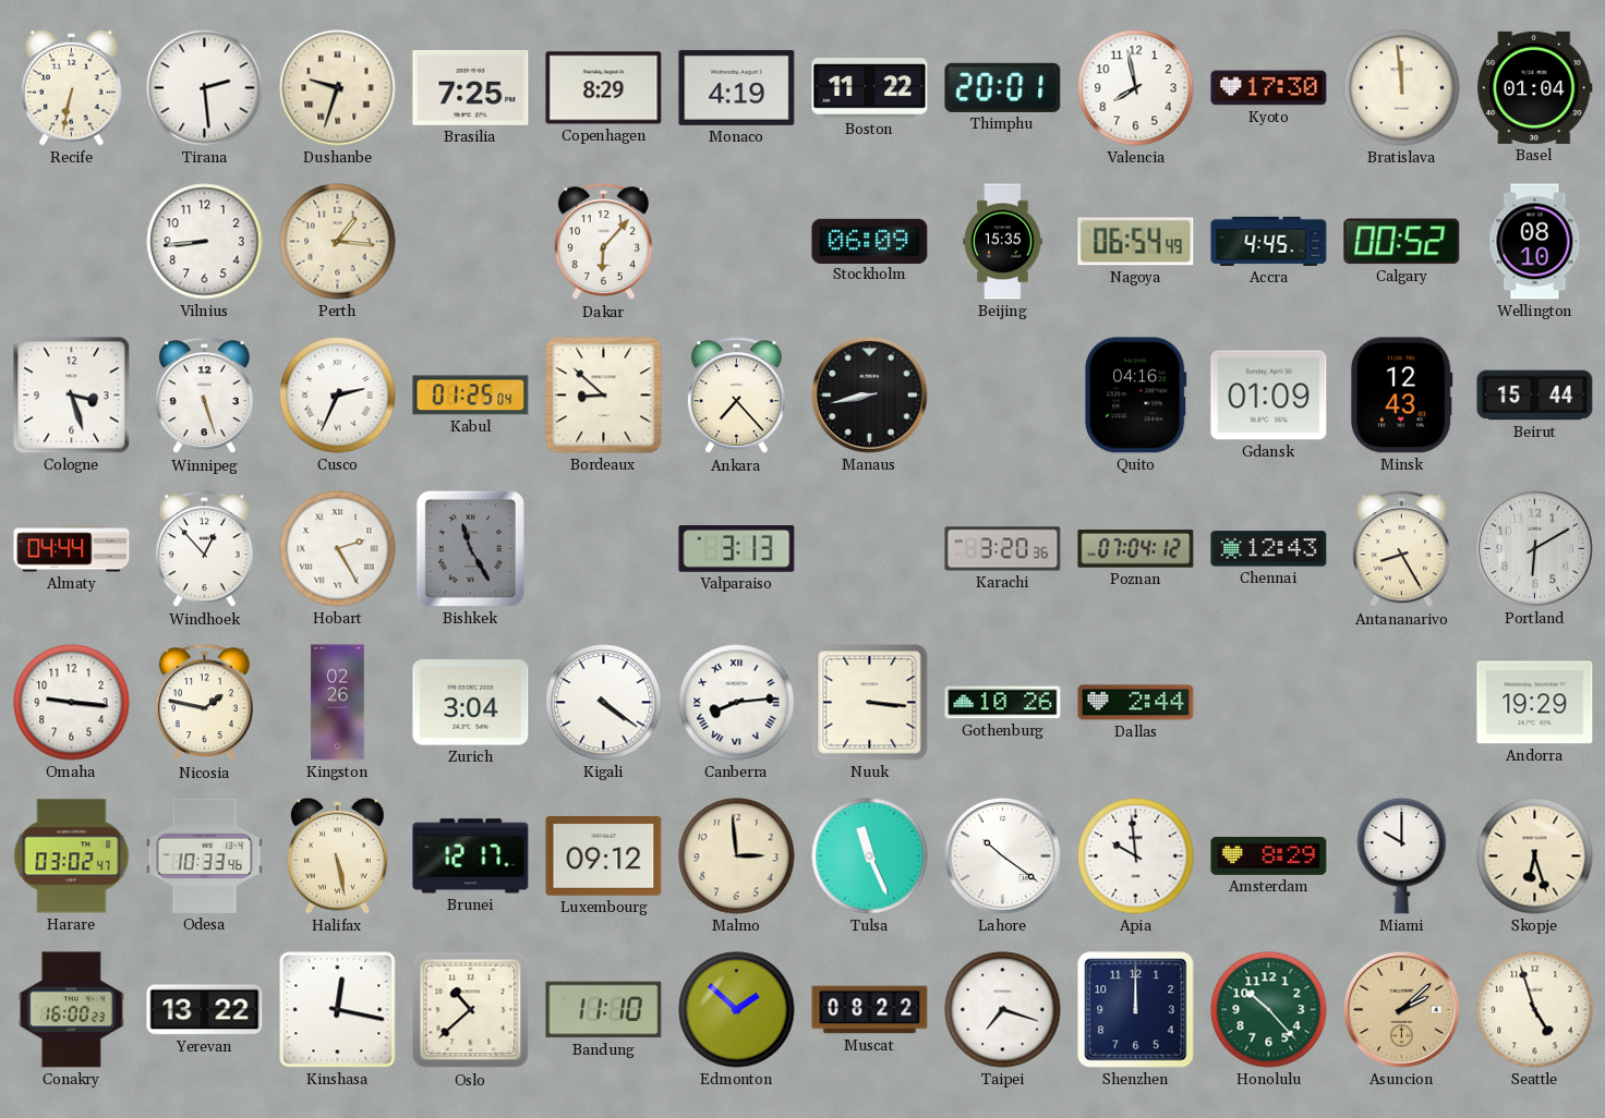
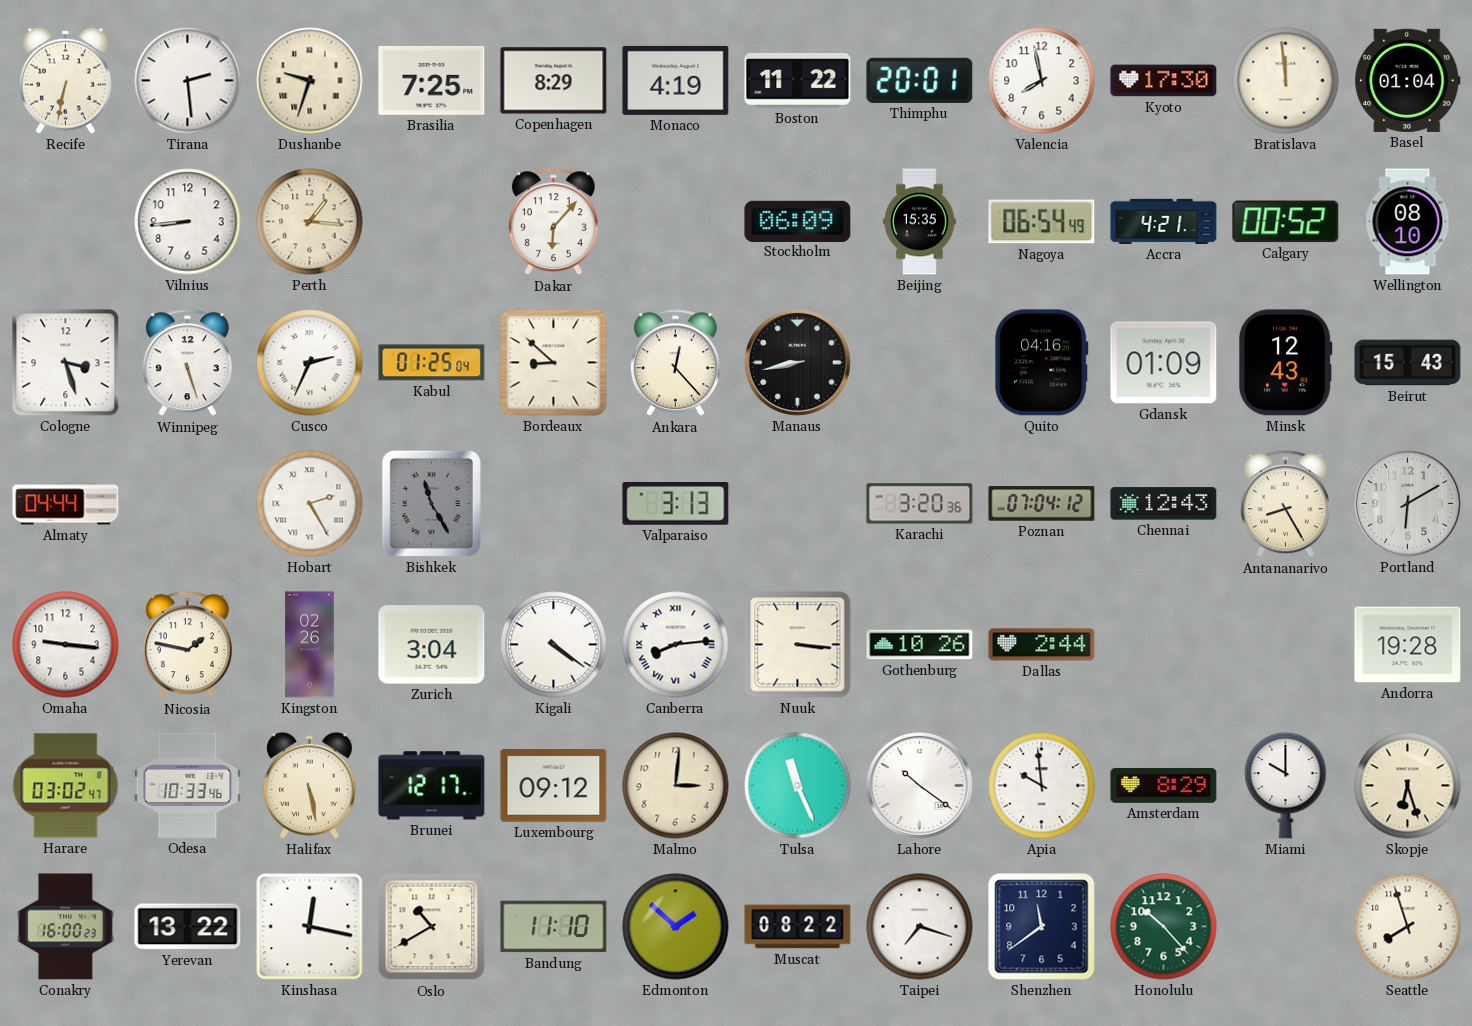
Accra: 4:45 -> 4:21
Ankara: 7:23 -> 12:23
Beirut: 15:44 -> 15:43
Windhoek: 12:53 -> none
Andorra: 19:29 -> 19:28
Malmo: 2:59 -> 3:01
Oslo: 10:38 -> 10:40
Shenzhen: 12:00 -> 11:39
Asuncion: 2:08 -> none
Seattle: 4:57 -> 7:57
